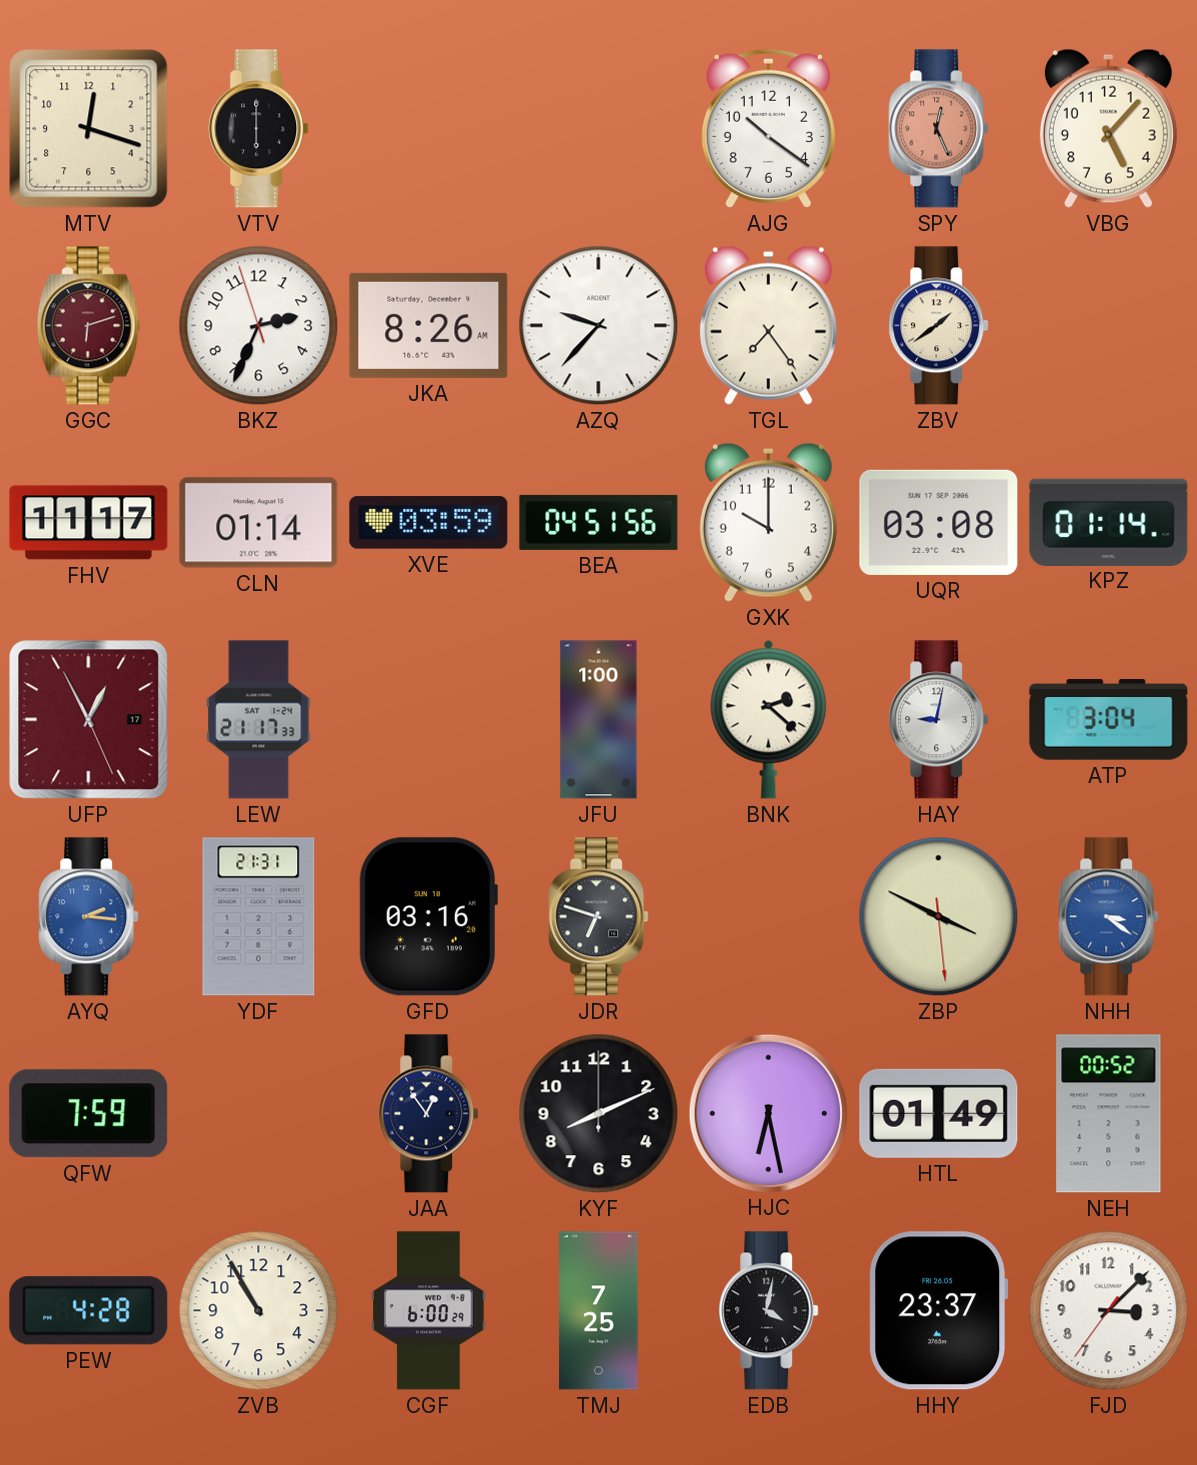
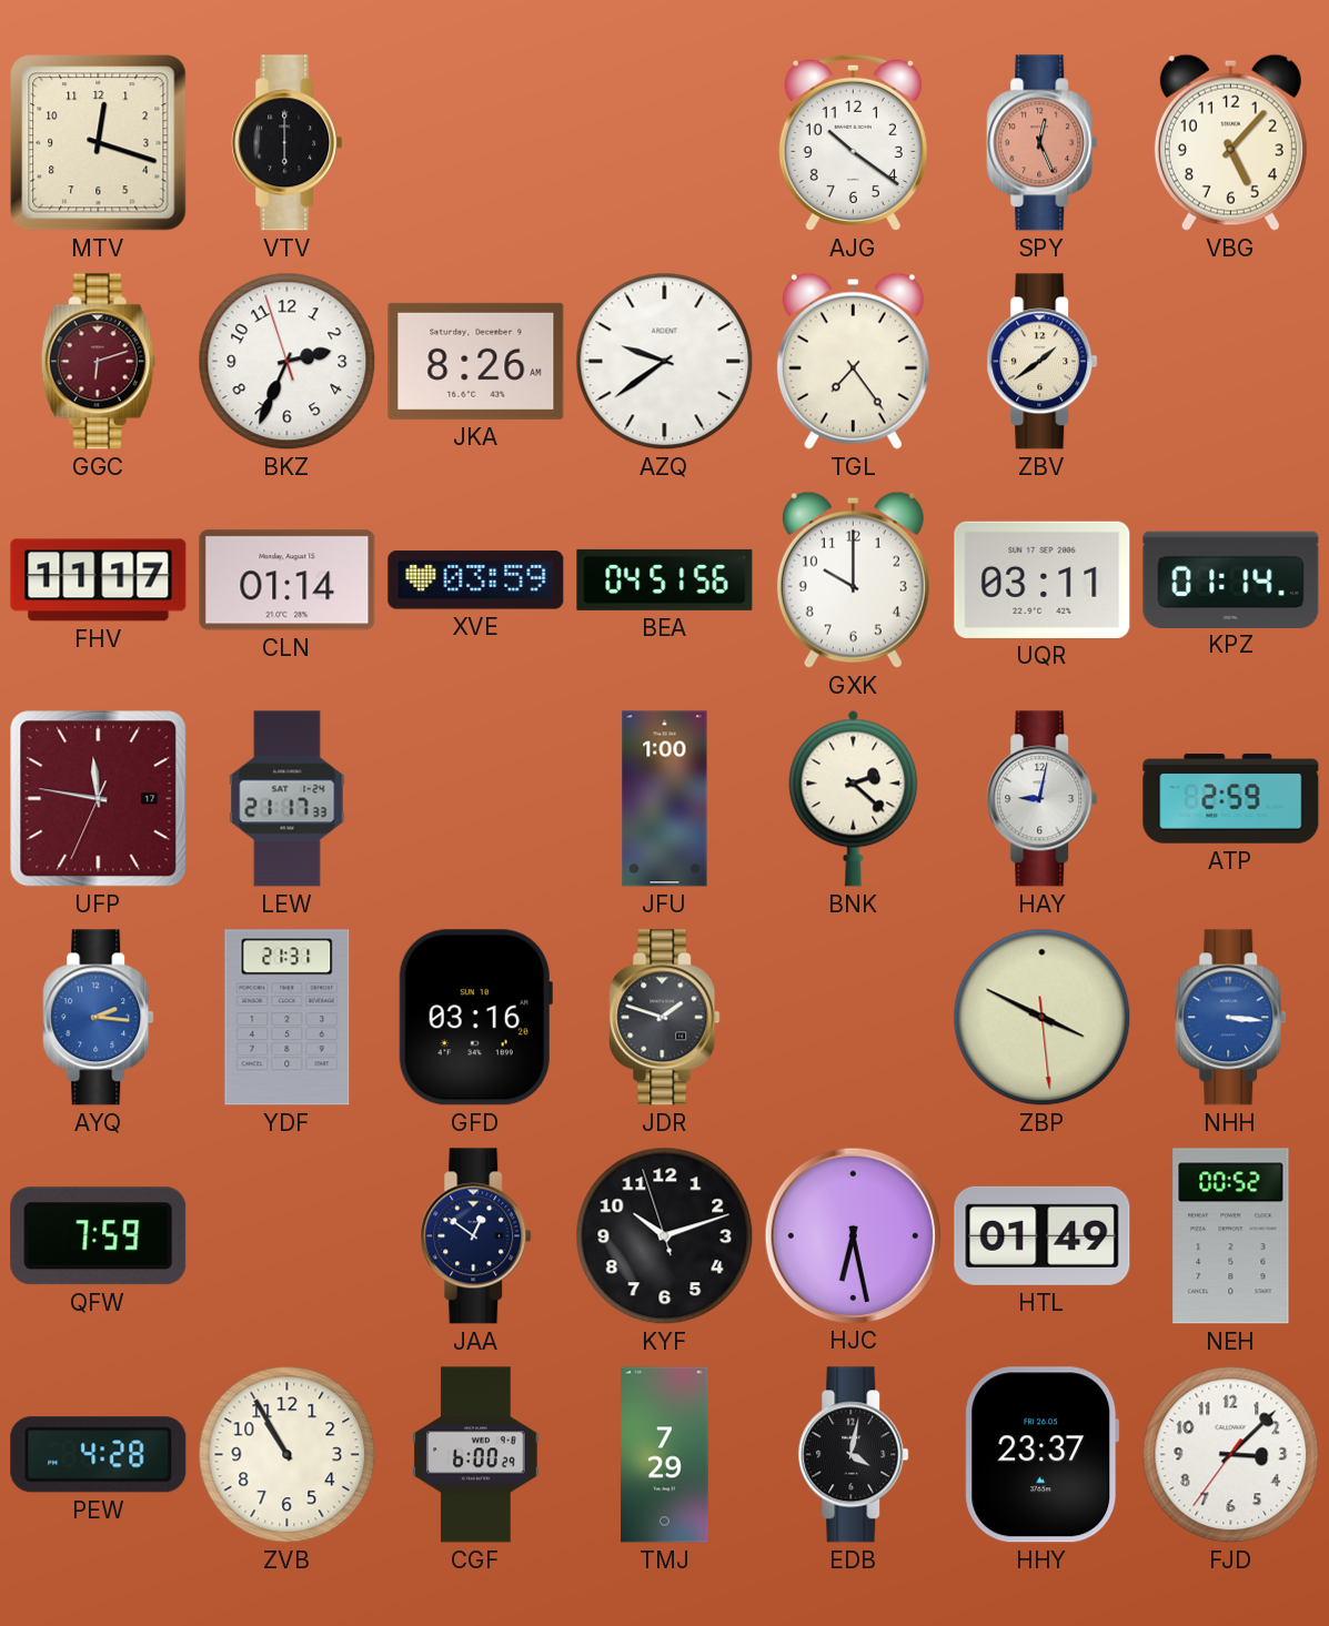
AZQ: 9:37 -> 9:39
UQR: 03:08 -> 03:11
UFP: 12:55 -> 11:46
ATP: 3:04 -> 2:59
JDR: 6:48 -> 1:48
NHH: 3:21 -> 3:16
JAA: 12:54 -> 12:51
KYF: 8:11 -> 10:11
TMJ: 7:25 -> 7:29
